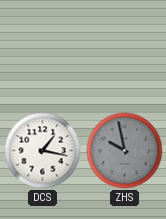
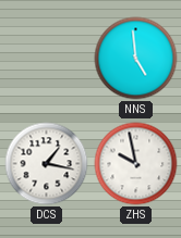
NNS: none -> 4:59
ZHS dial: grey -> white
